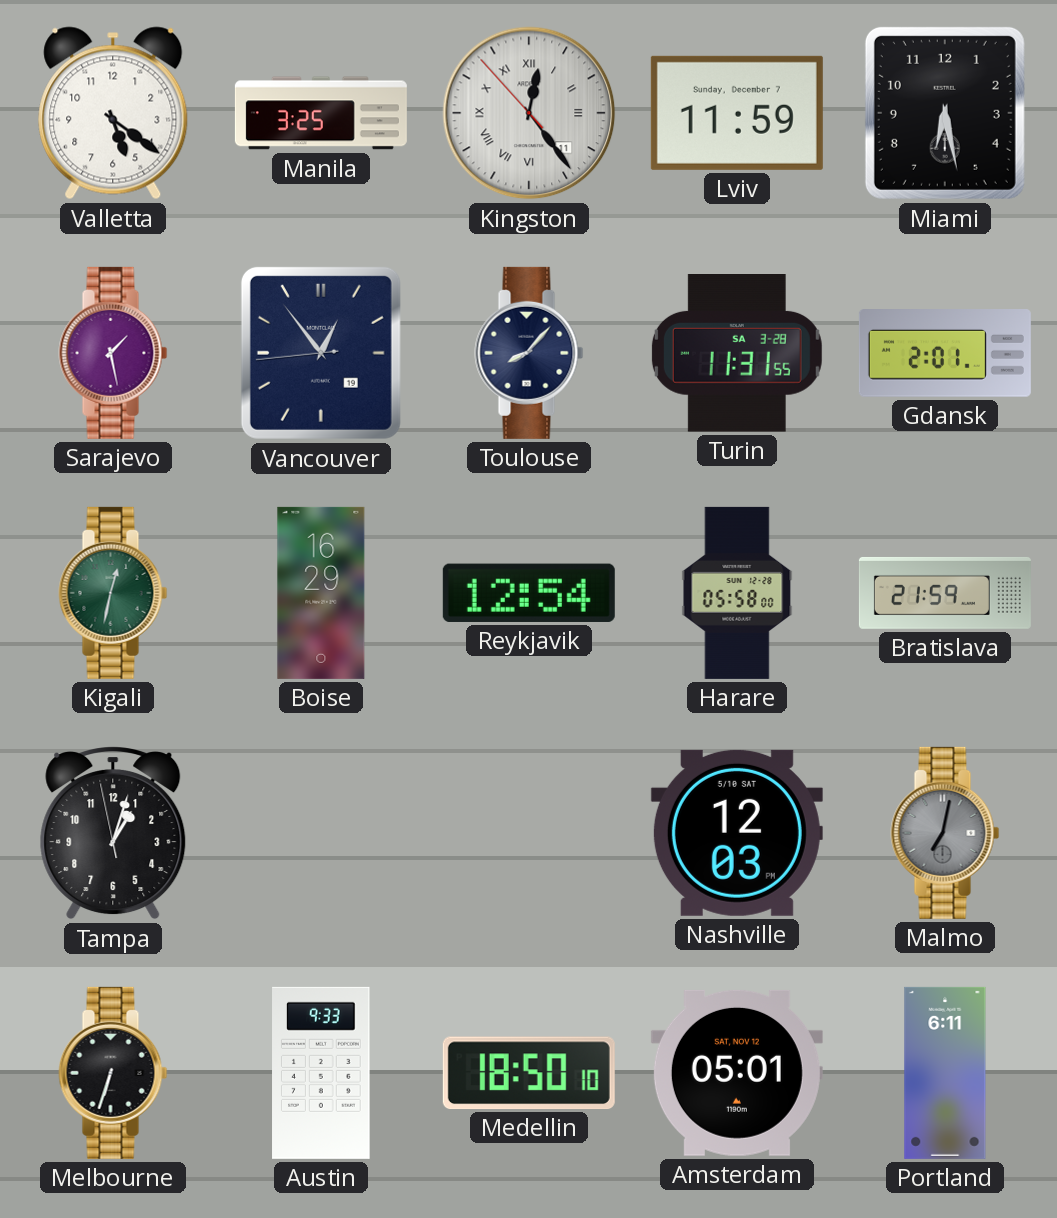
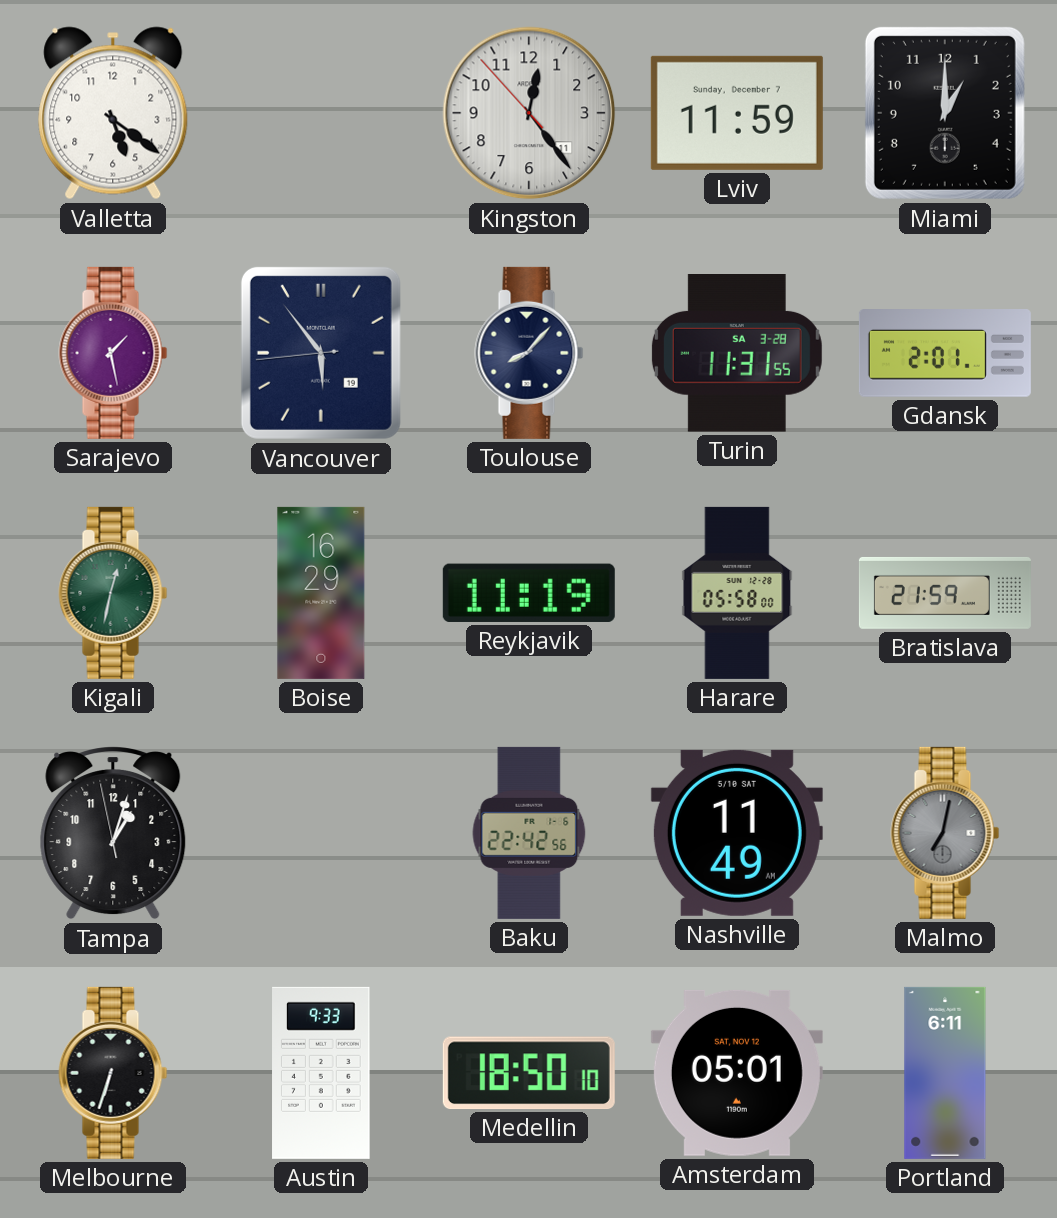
Manila: 3:25 -> none
Kingston numerals: Roman -> Arabic
Miami: 6:28 -> 1:00
Vancouver: 12:53 -> 5:53
Reykjavik: 12:54 -> 11:19
Baku: none -> 22:42
Nashville: 12:03 -> 11:49
